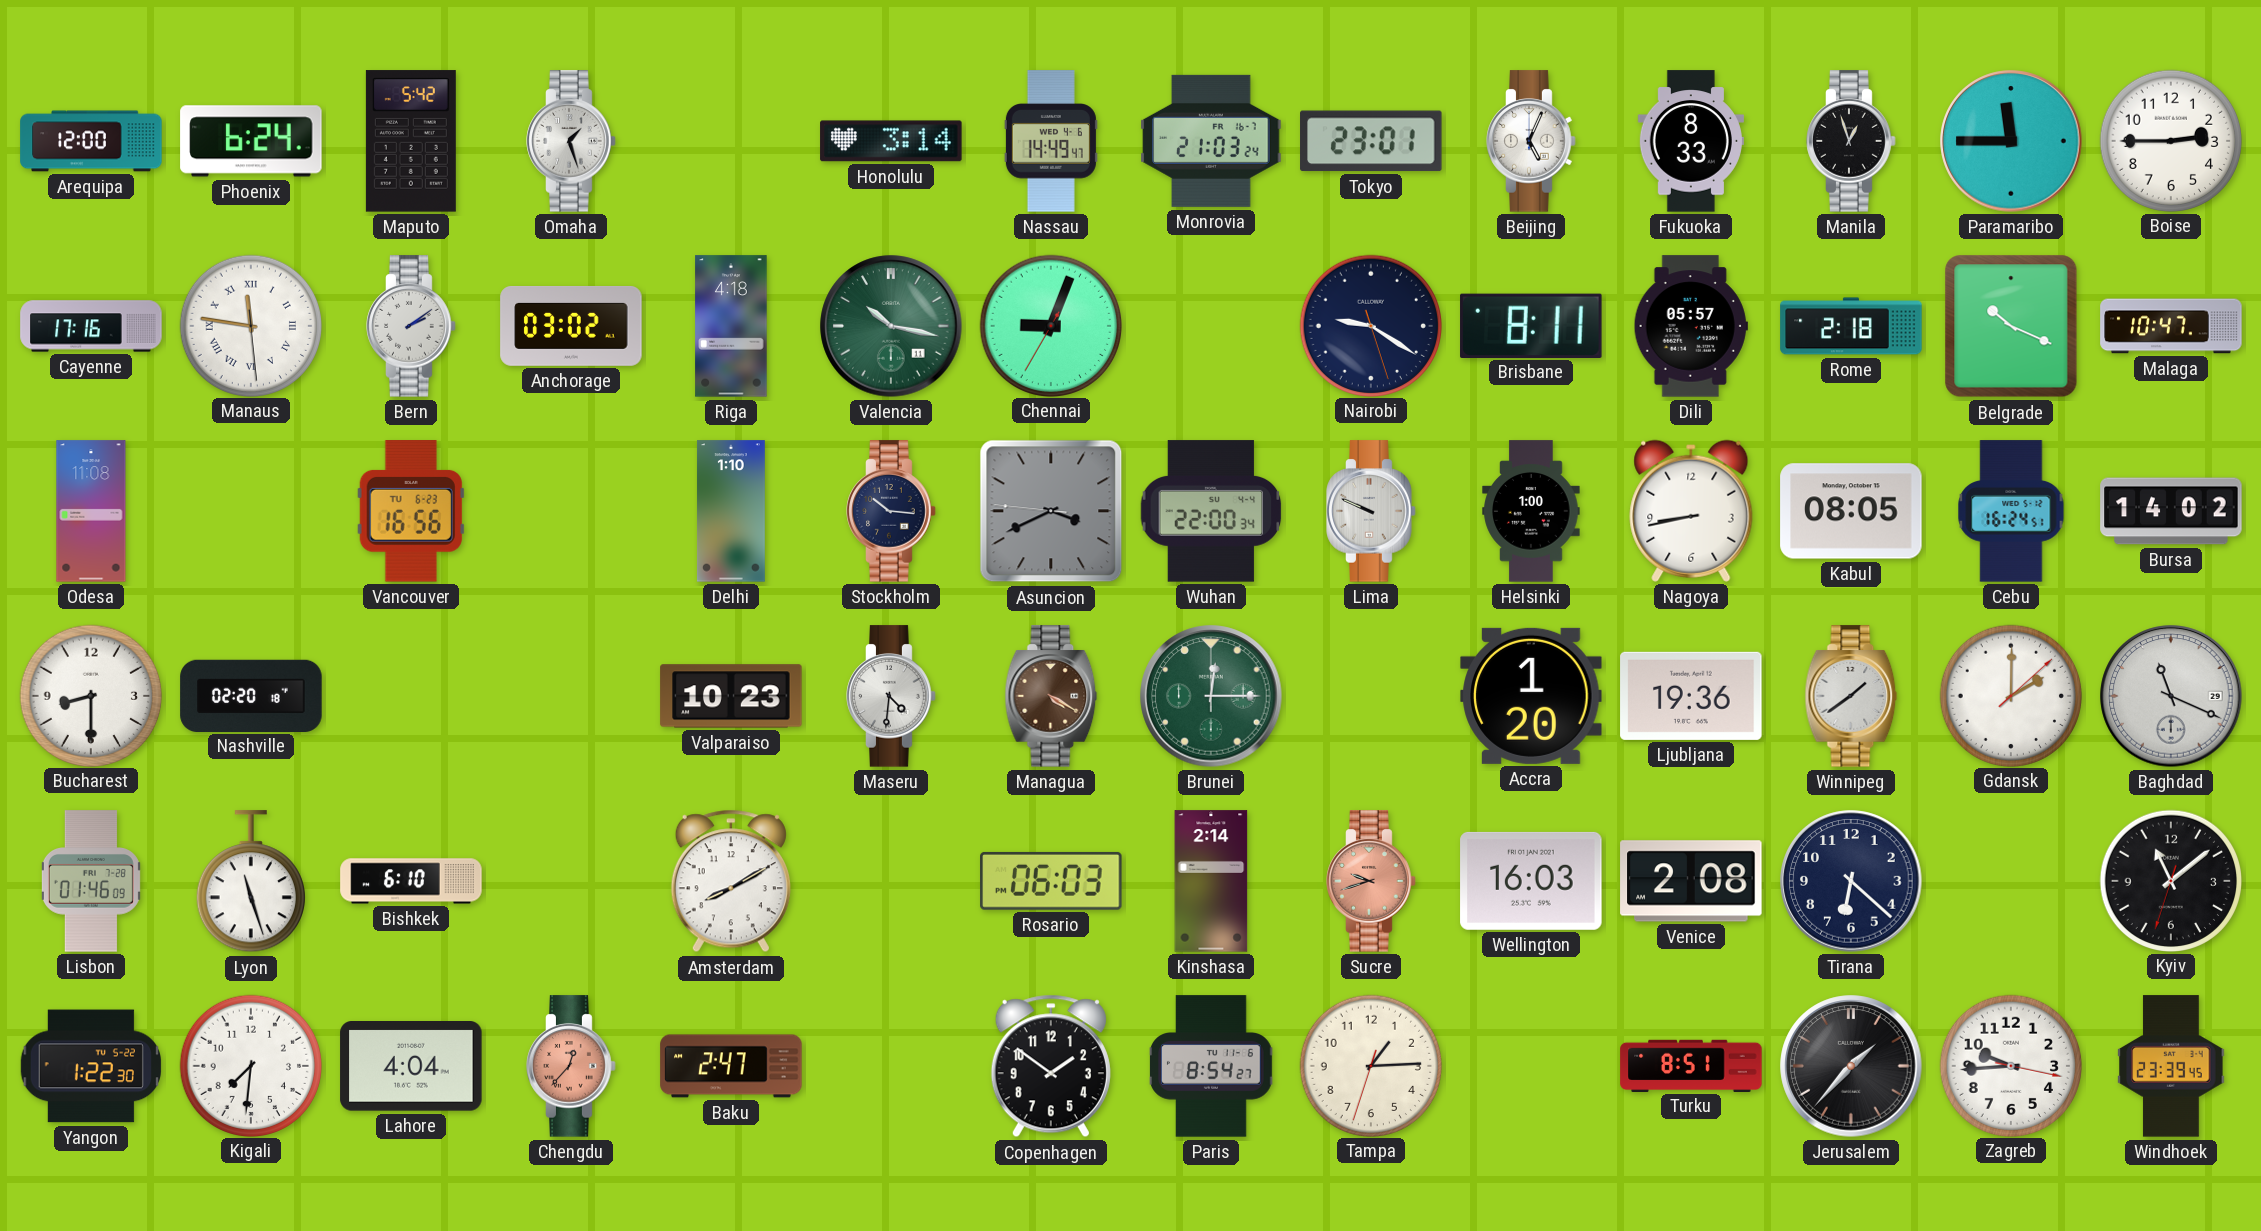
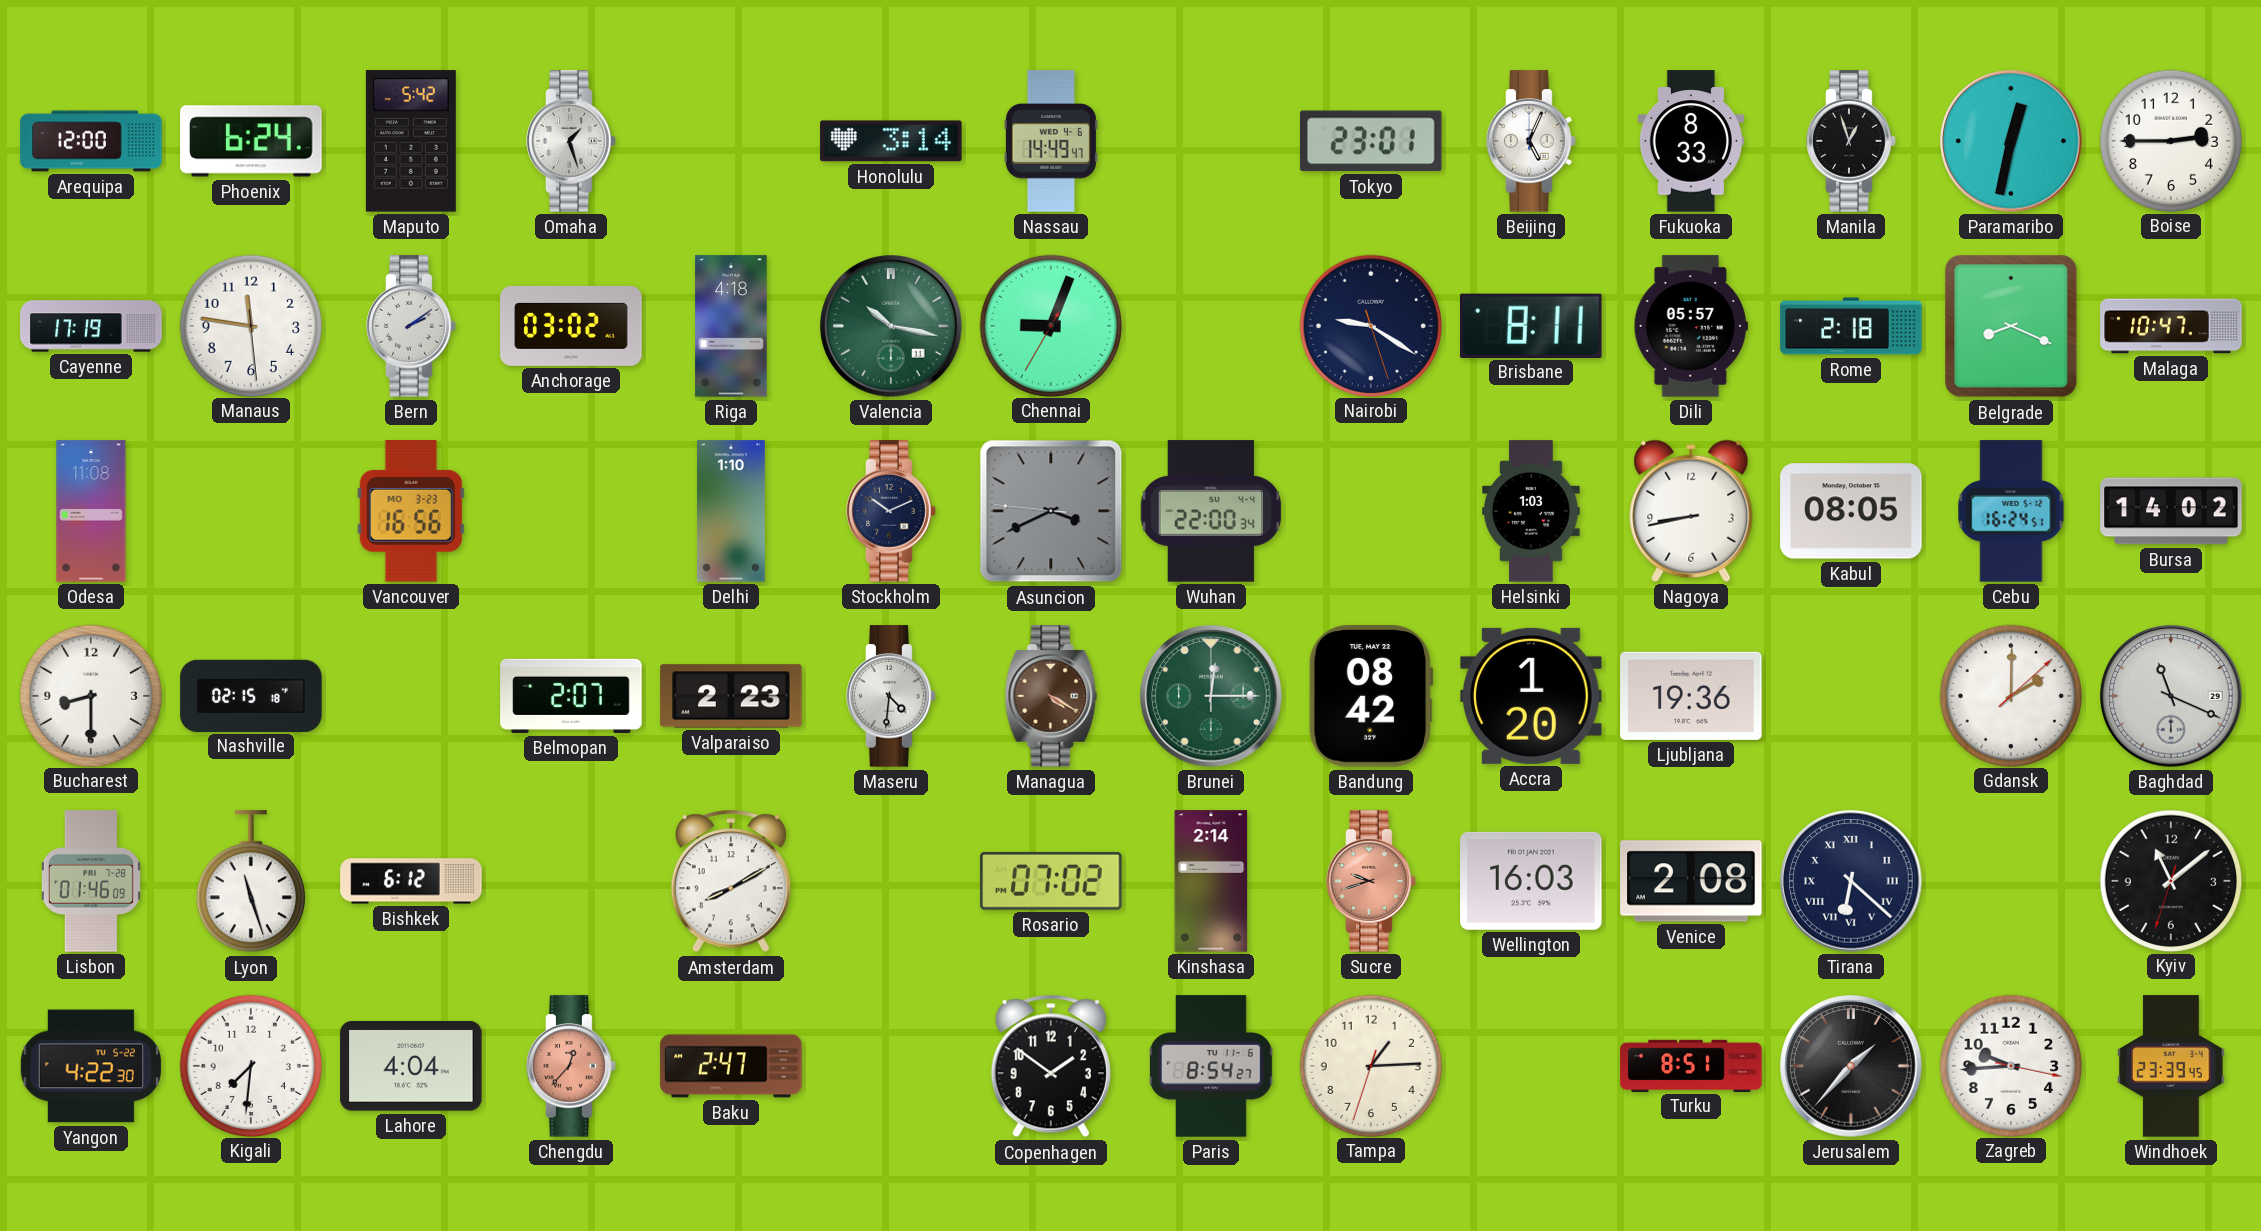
Monrovia: 21:03 -> none
Paramaribo: 11:45 -> 12:32
Cayenne: 17:16 -> 17:19
Manaus numerals: Roman -> Arabic
Belgrade: 10:19 -> 8:19
Vancouver date: TU 6-23 -> MO 3-23
Stockholm: 10:16 -> 10:11
Lima: 9:49 -> none
Helsinki: 1:00 -> 1:03
Nashville: 02:20 -> 02:15
Belmopan: none -> 2:07
Valparaiso: 10:23 -> 2:23
Bandung: none -> 08:42
Winnipeg: 1:39 -> none
Bishkek: 6:10 -> 6:12
Rosario: 06:03 -> 07:02
Tirana numerals: Arabic -> Roman
Yangon: 1:22 -> 4:22
